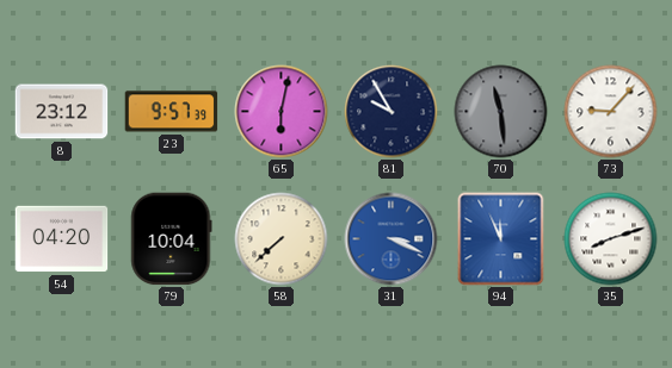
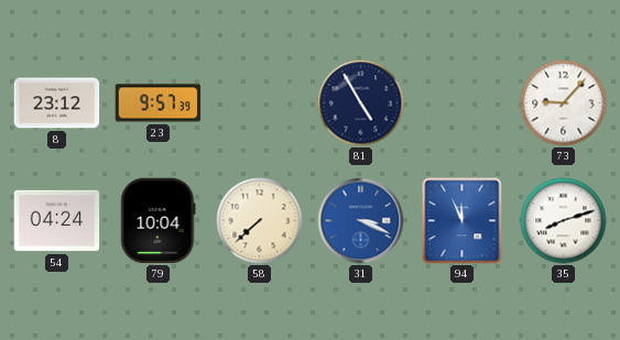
65: 6:02 -> none
81: 9:55 -> 4:55
70: 11:29 -> none
54: 04:20 -> 04:24
